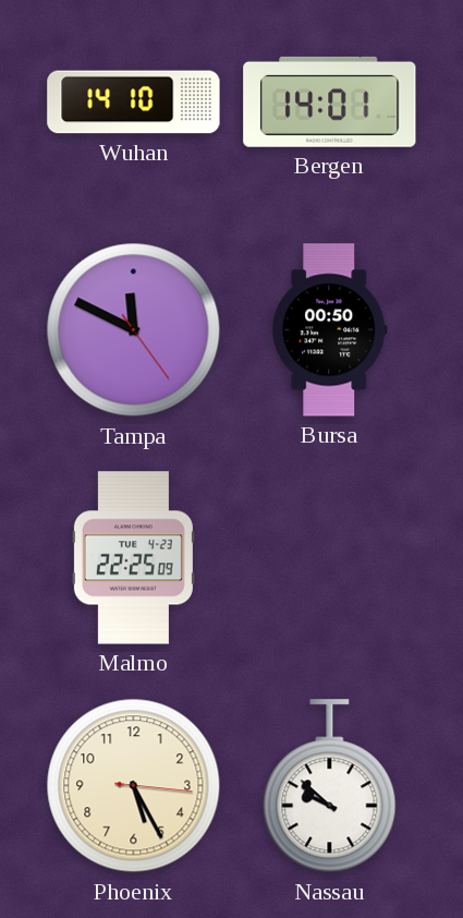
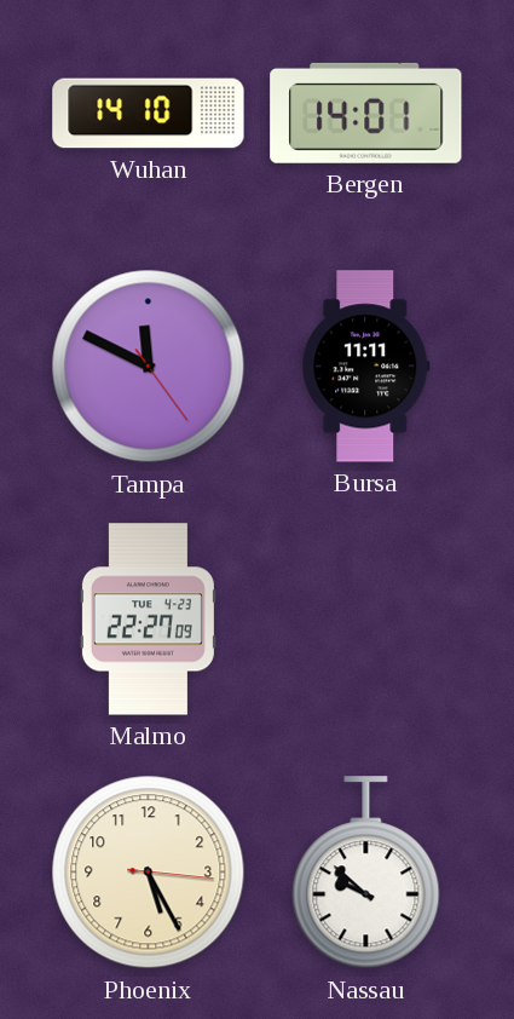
Bursa: 00:50 -> 11:11
Malmo: 22:25 -> 22:27
